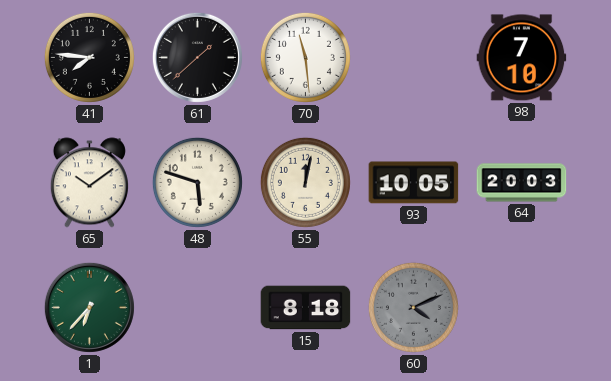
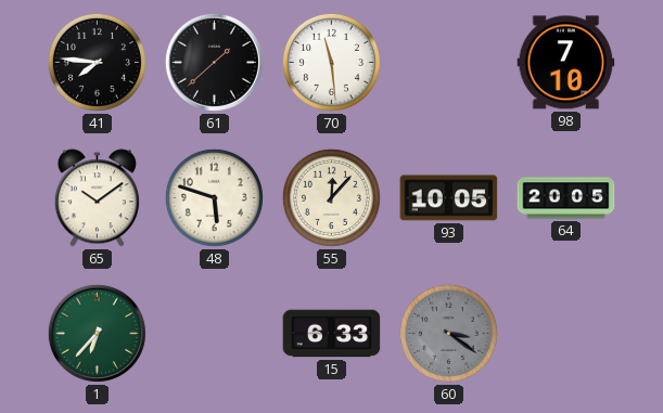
55: 12:02 -> 12:07
64: 20:03 -> 20:05
15: 8:18 -> 6:33
60: 4:11 -> 3:21
